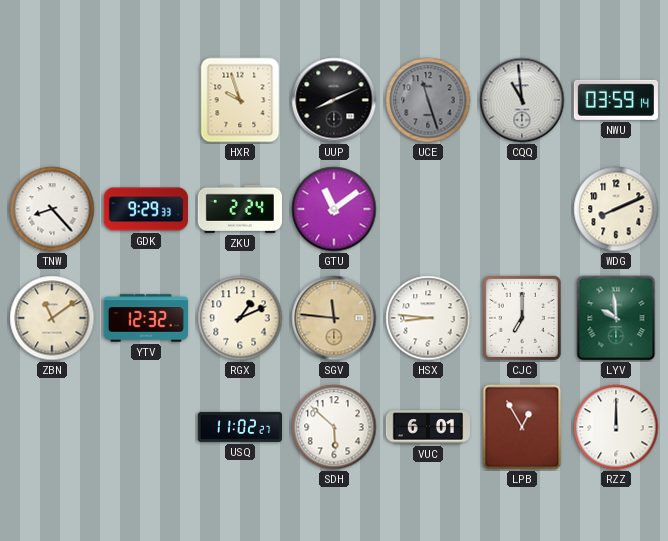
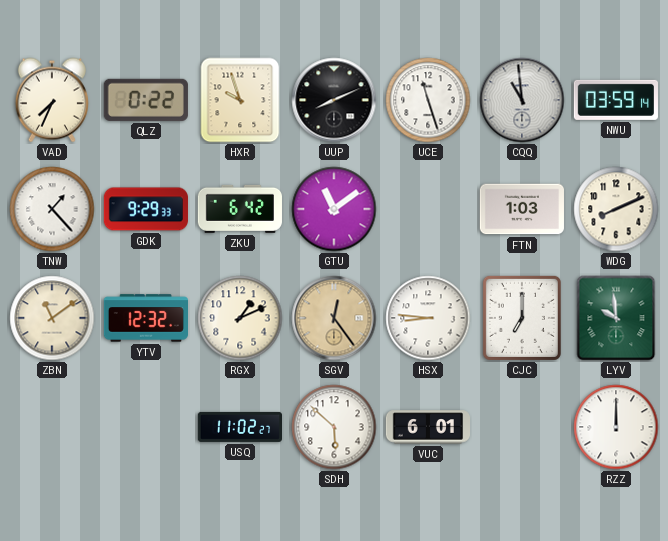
VAD: none -> 7:34
QLZ: none -> 0:22
UCE dial: grey -> white
TNW: 8:23 -> 1:23
ZKU: 2:24 -> 6:42
FTN: none -> 1:03
SGV: 11:46 -> 12:24
LPB: 12:55 -> none
